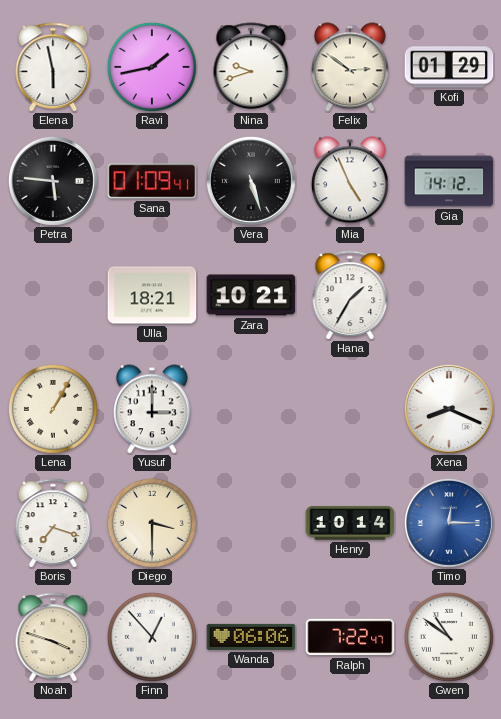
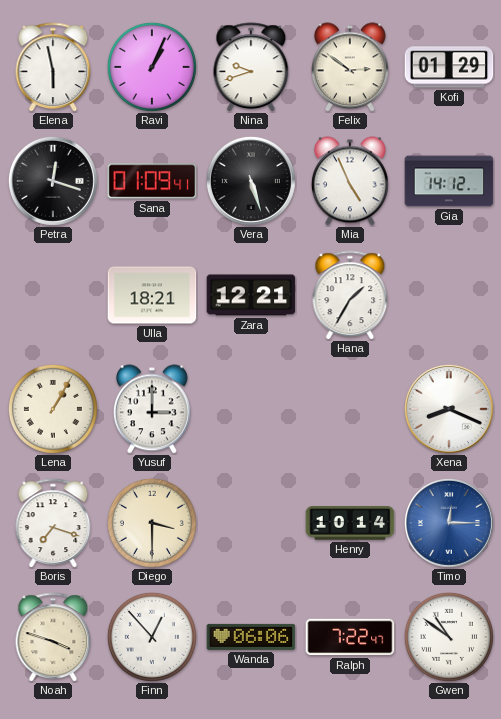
Ravi: 1:43 -> 1:04
Petra: 5:46 -> 12:18
Zara: 10:21 -> 12:21
